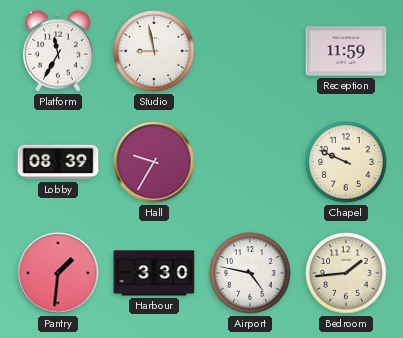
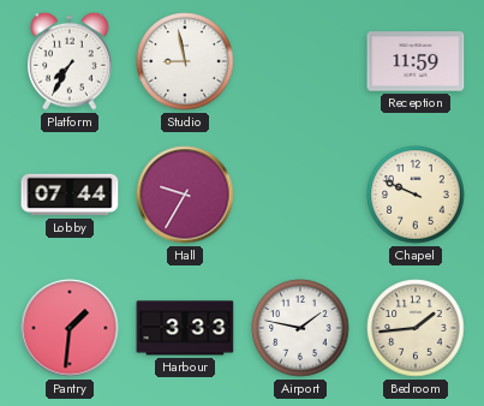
Platform: 11:35 -> 7:35
Lobby: 08:39 -> 07:44
Harbour: 3:30 -> 3:33
Airport: 4:47 -> 1:47
